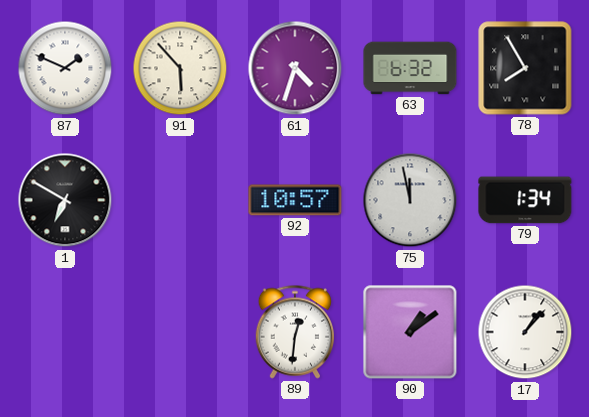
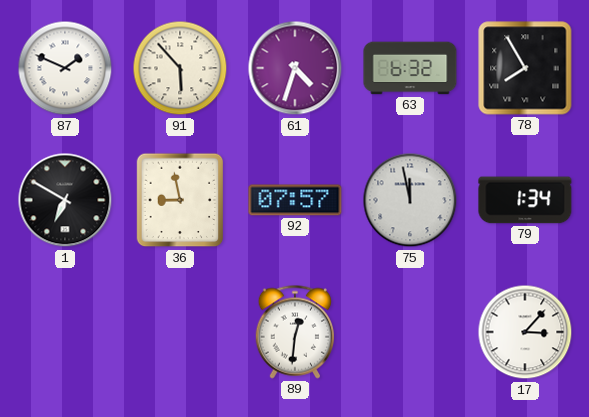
36: none -> 8:58
92: 10:57 -> 07:57
90: 1:09 -> none
17: 1:07 -> 3:07
